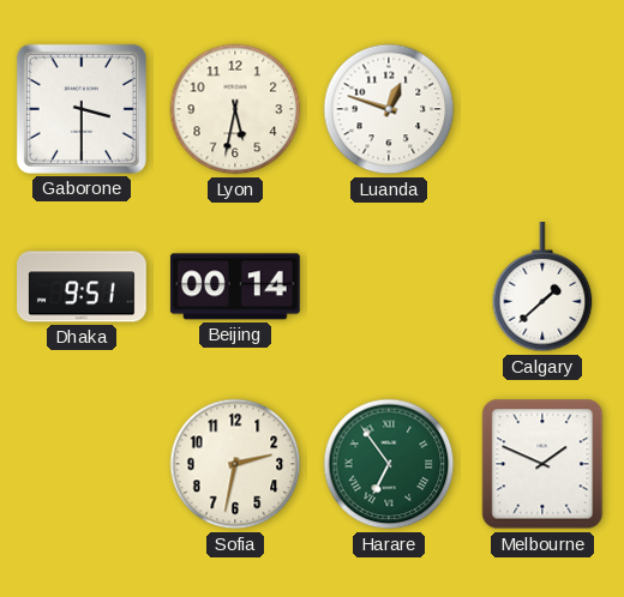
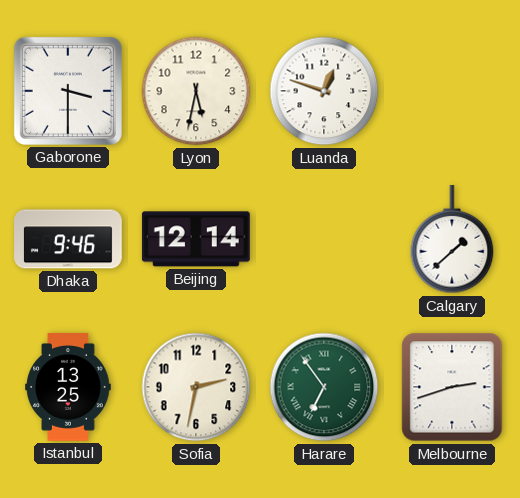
Dhaka: 9:51 -> 9:46
Beijing: 00:14 -> 12:14
Istanbul: none -> 13:25
Melbourne: 1:49 -> 2:42
